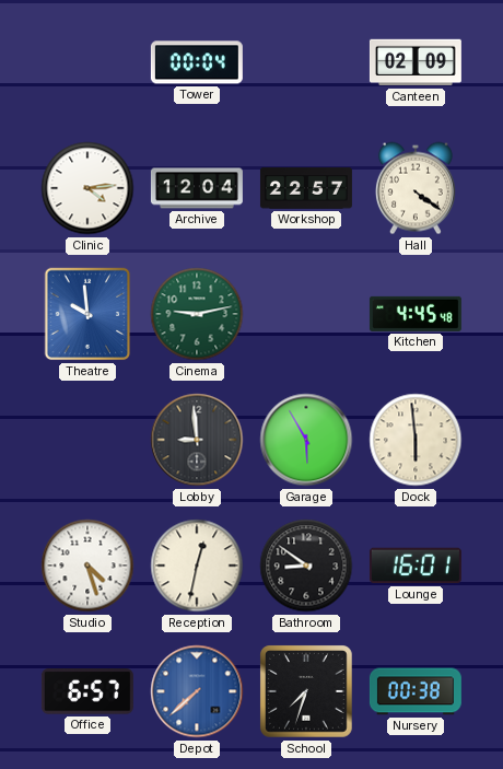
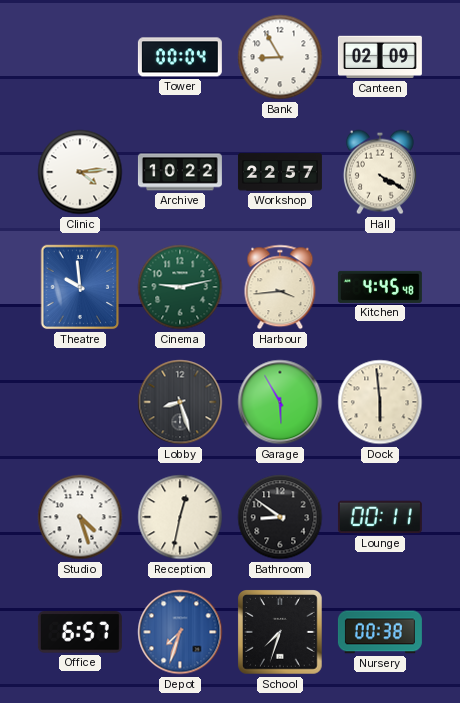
Bank: none -> 8:55
Archive: 12:04 -> 10:22
Hall: 4:21 -> 4:20
Harbour: none -> 3:44
Lobby: 8:59 -> 8:27
Lounge: 16:01 -> 00:11
Depot: 7:38 -> 7:33
